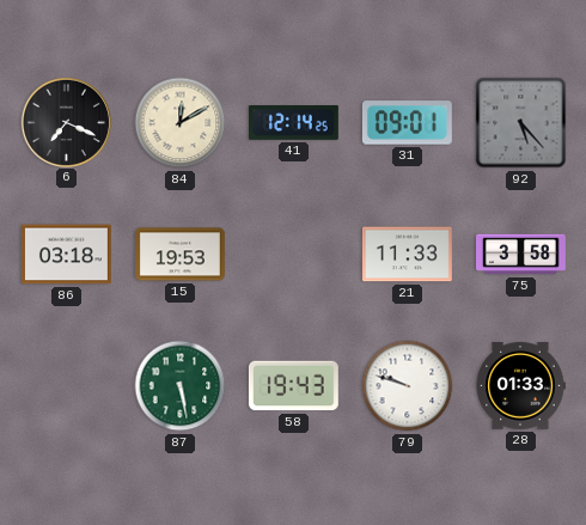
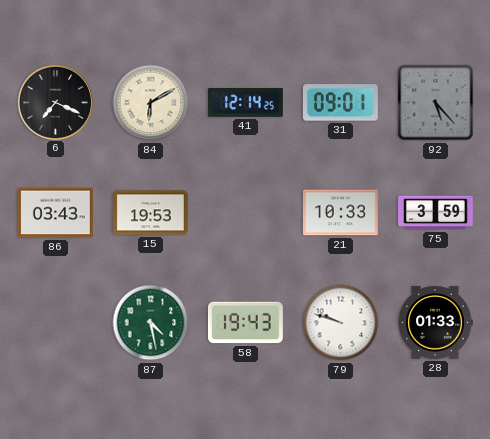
84: 12:10 -> 6:10
86: 03:18 -> 03:43
21: 11:33 -> 10:33
75: 3:58 -> 3:59
87: 5:28 -> 4:28
